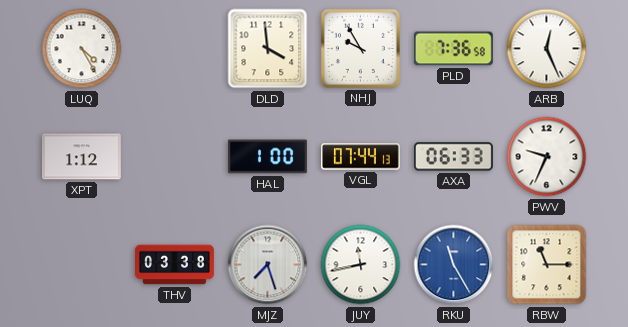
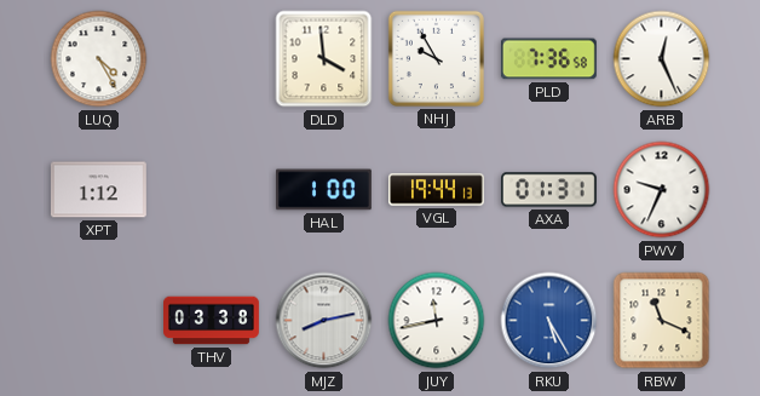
VGL: 07:44 -> 19:44
AXA: 06:33 -> 01:31
MJZ: 7:27 -> 8:13
RKU: 11:25 -> 5:25
RBW: 11:15 -> 11:19
